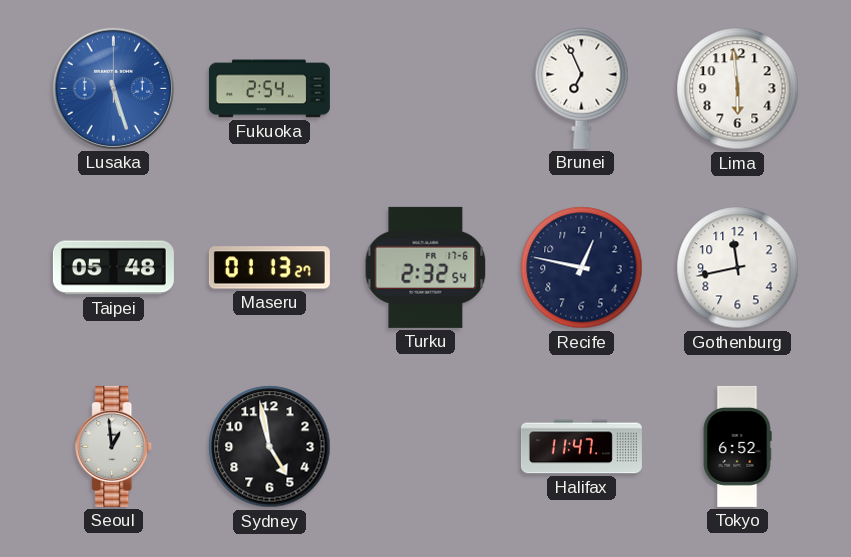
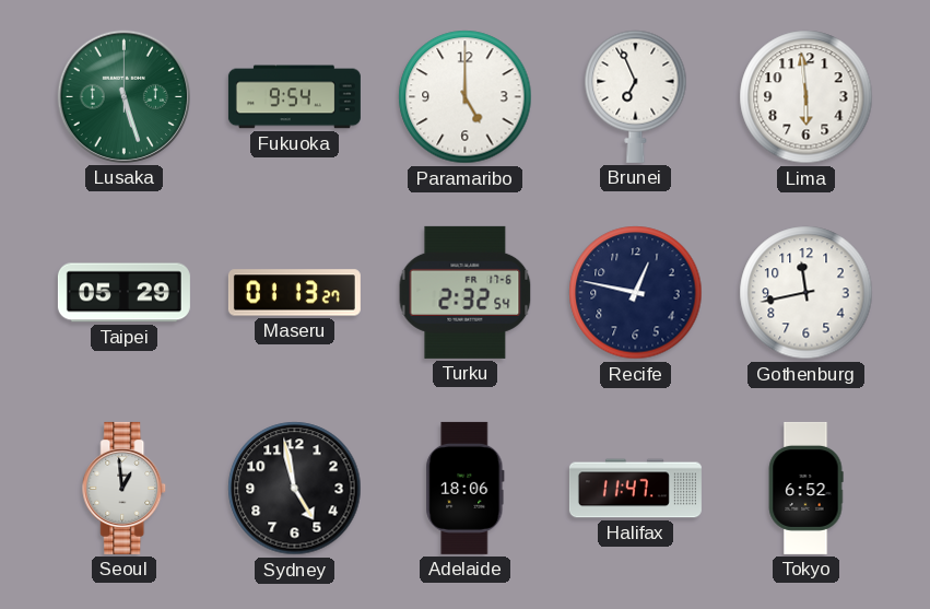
Lusaka dial: blue -> green
Fukuoka: 2:54 -> 9:54
Paramaribo: none -> 5:00
Taipei: 05:48 -> 05:29
Adelaide: none -> 18:06
